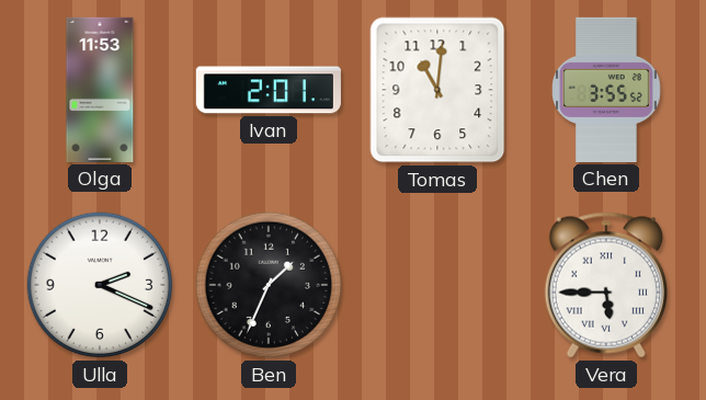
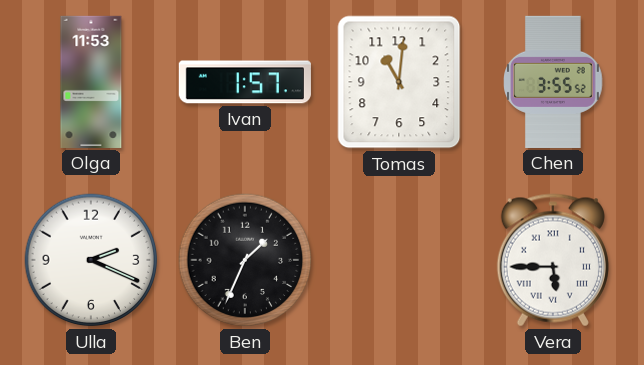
Ivan: 2:01 -> 1:57
